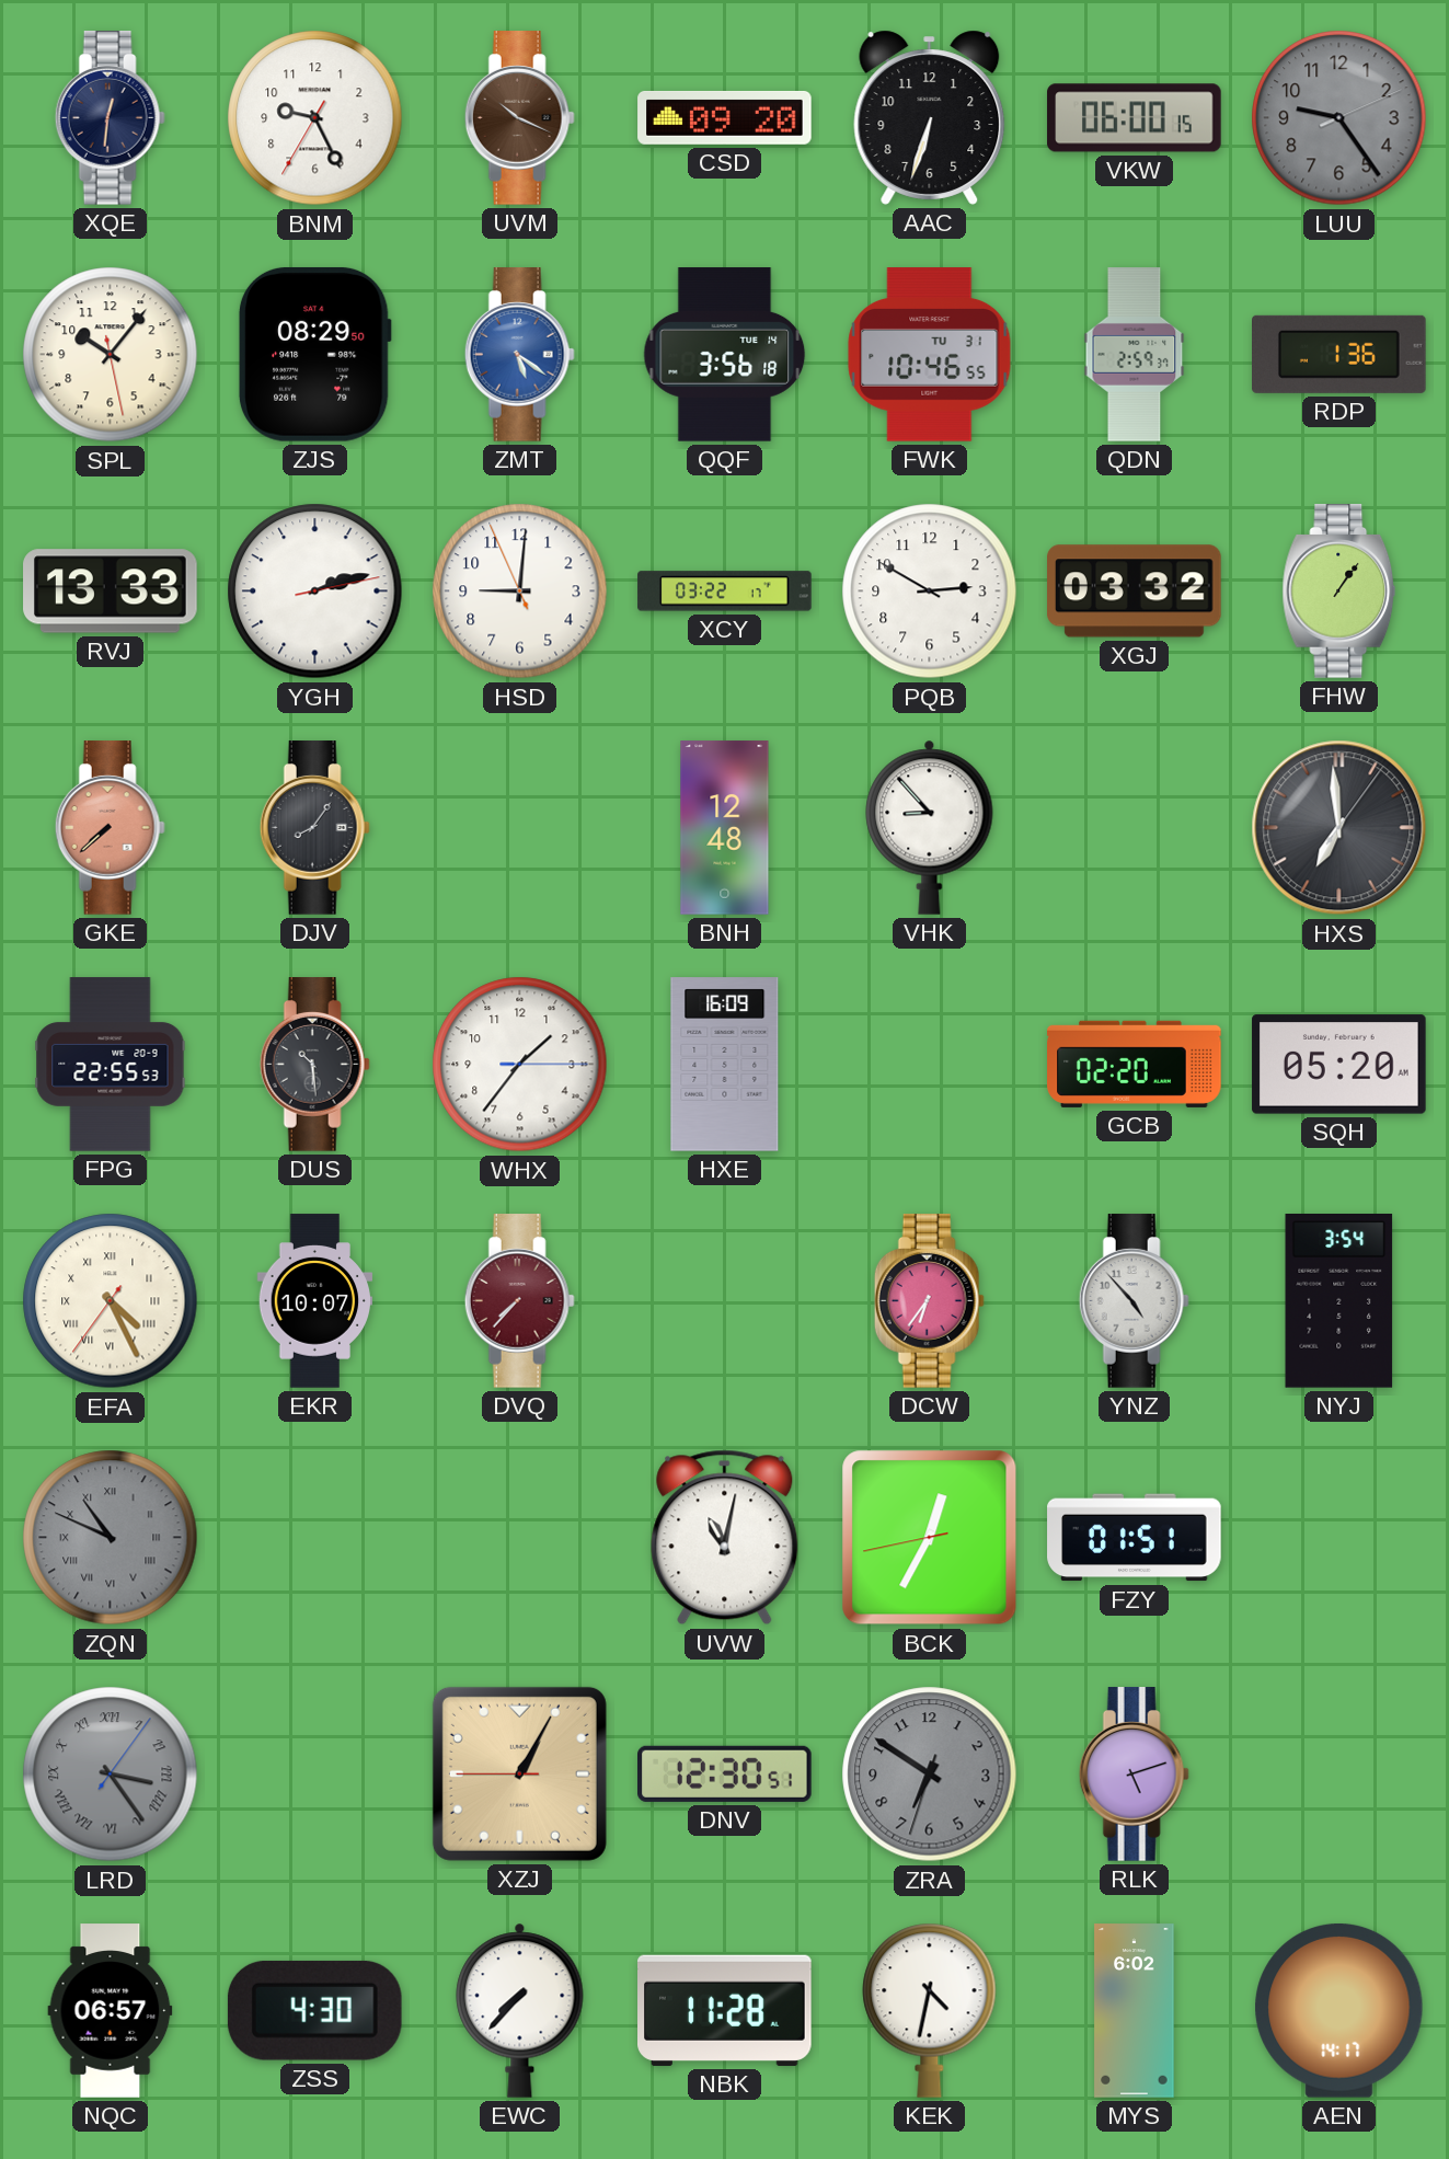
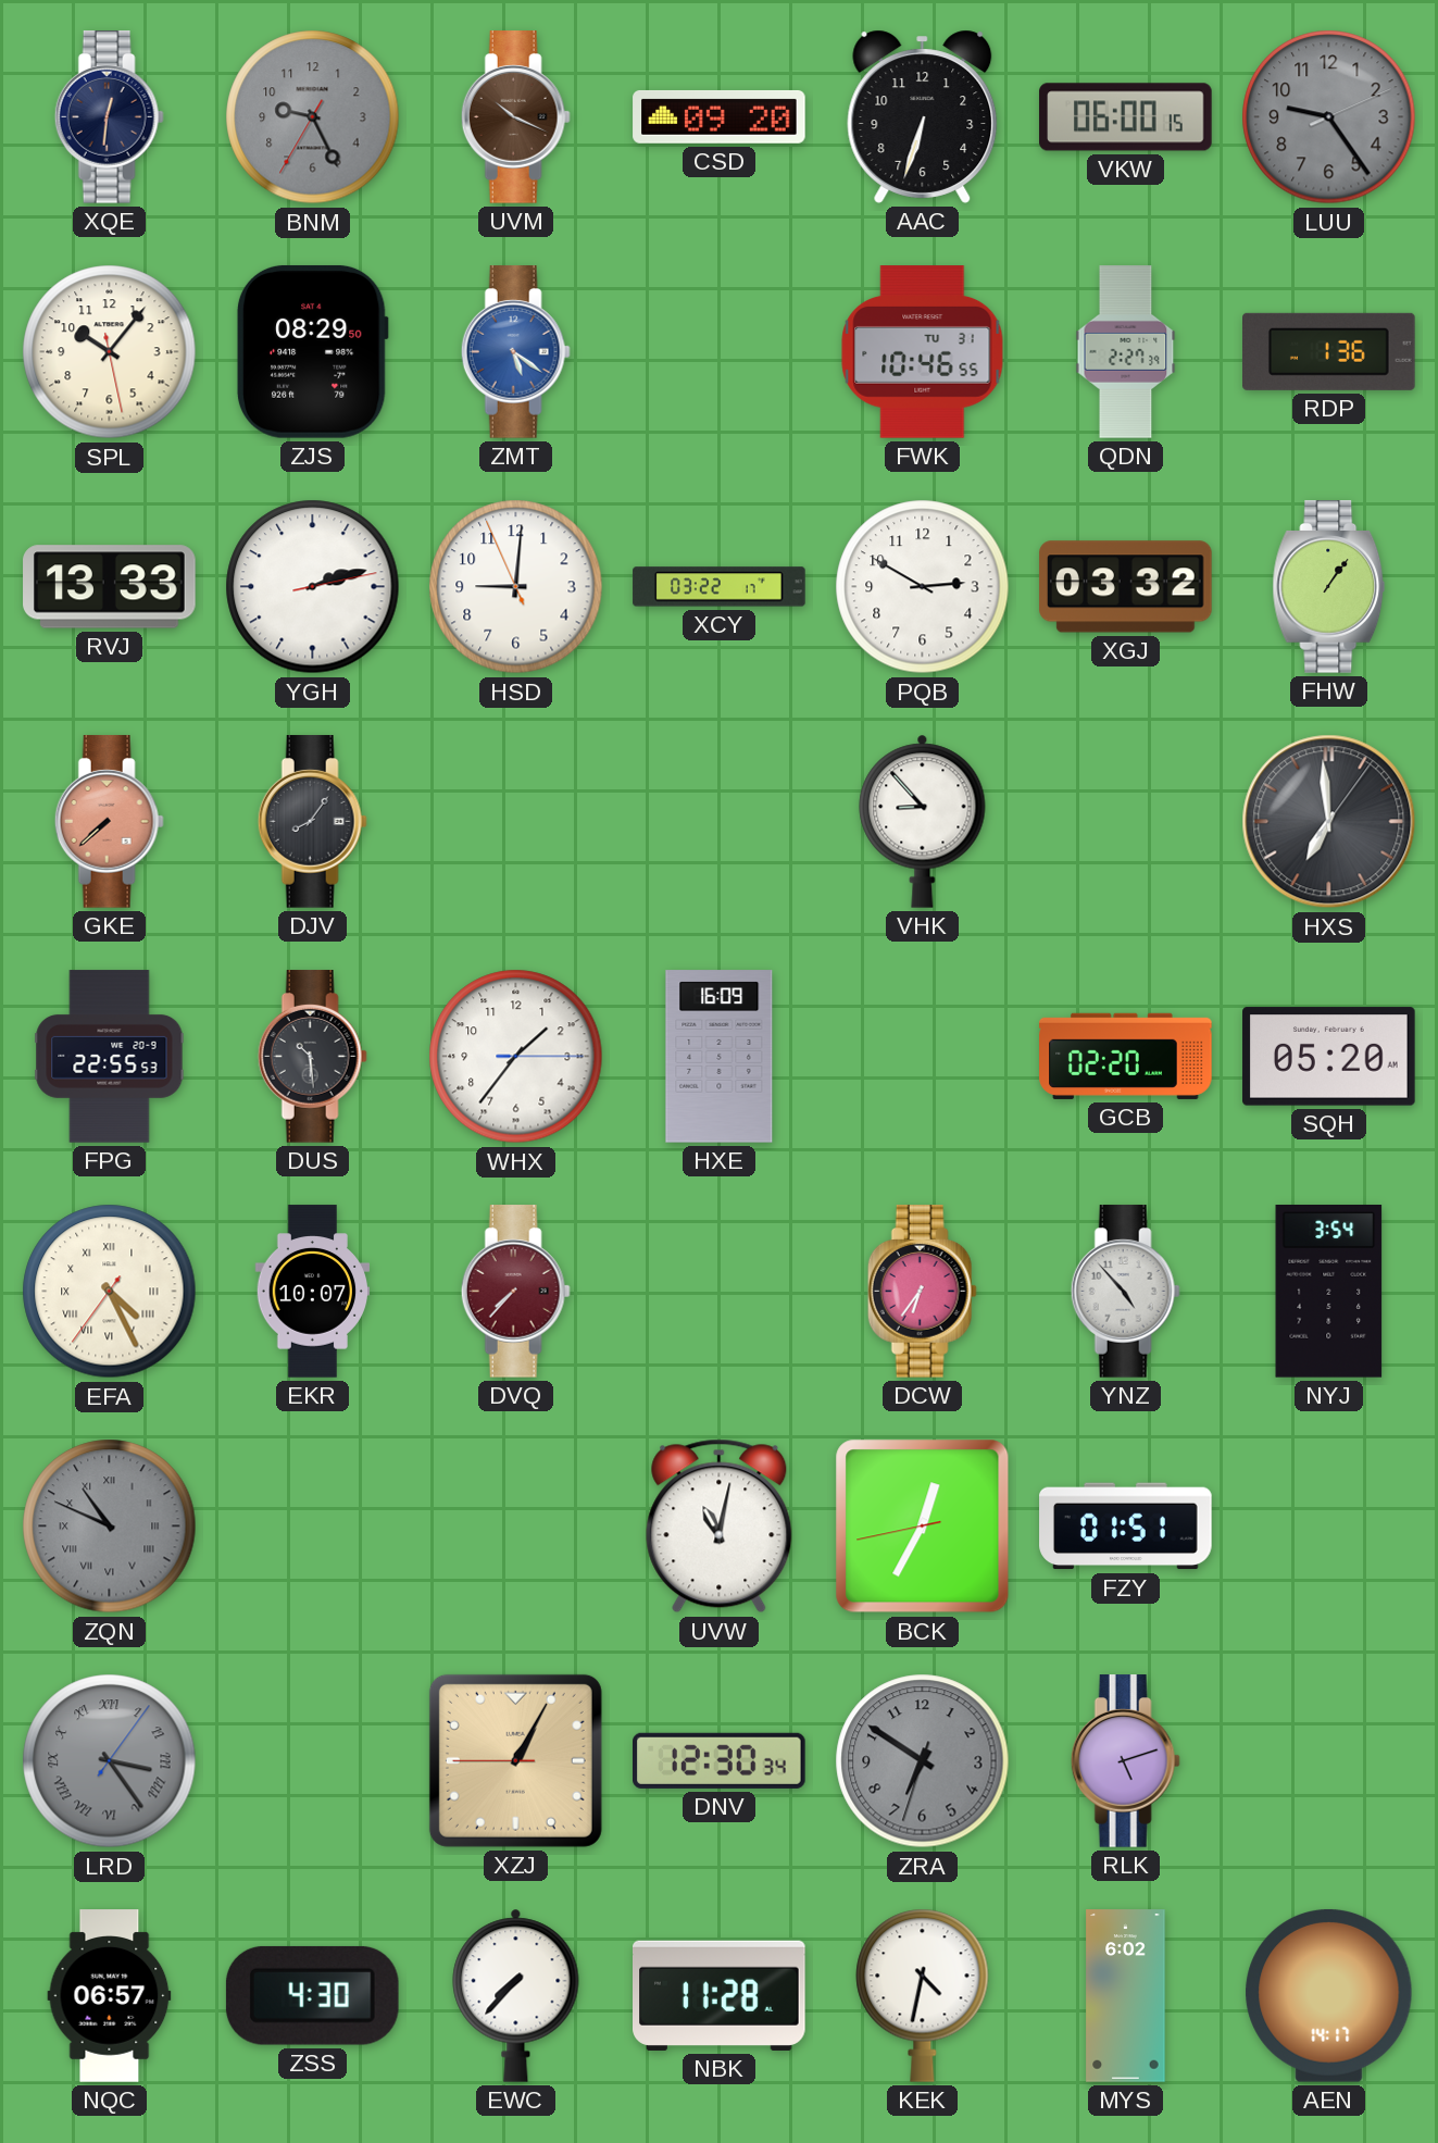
BNM dial: white -> grey
QQF: 3:56 -> none
QDN: 2:59 -> 2:27
BNH: 12:48 -> none
DNV: 12:30:51 -> 12:30:34
